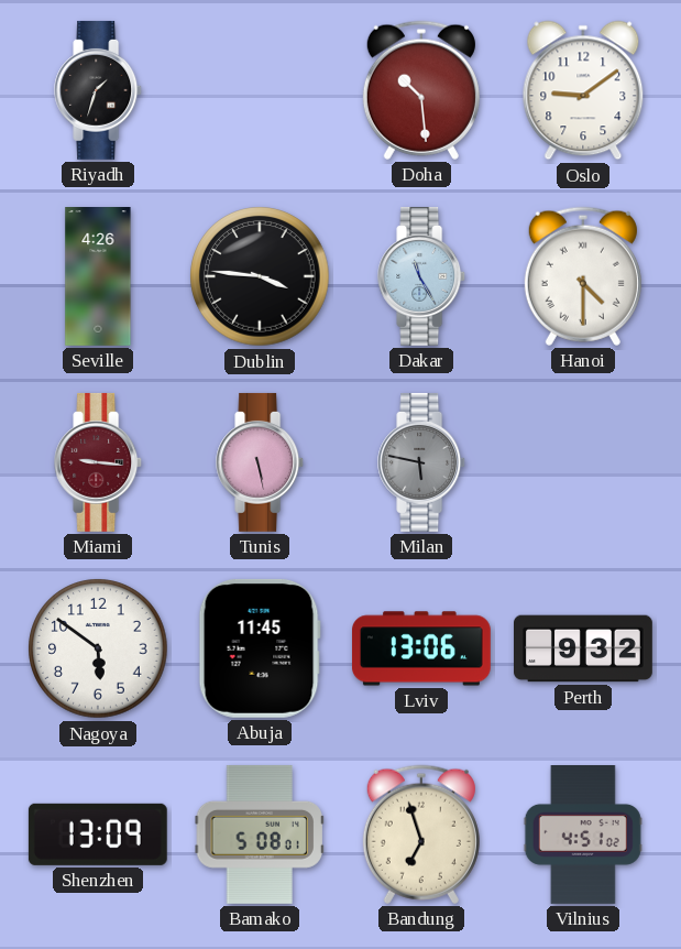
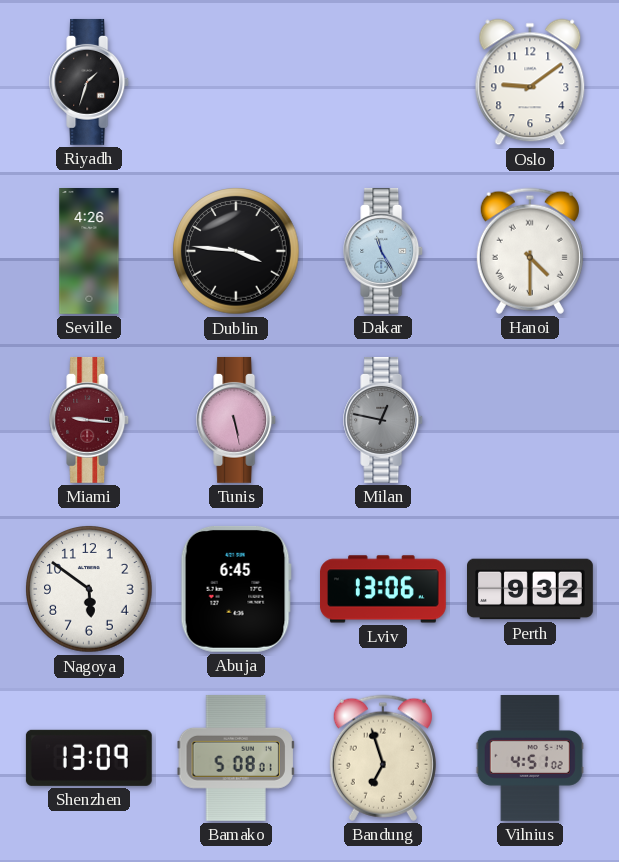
Doha: 10:29 -> none
Milan: 5:47 -> 12:47
Abuja: 11:45 -> 6:45
